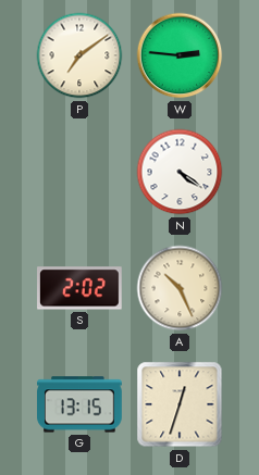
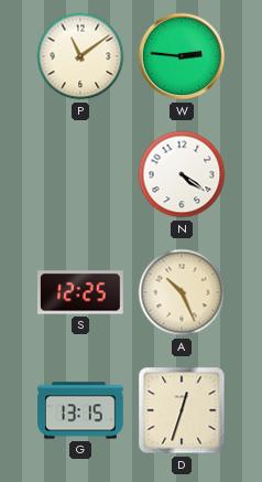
P: 7:09 -> 11:09
S: 2:02 -> 12:25
